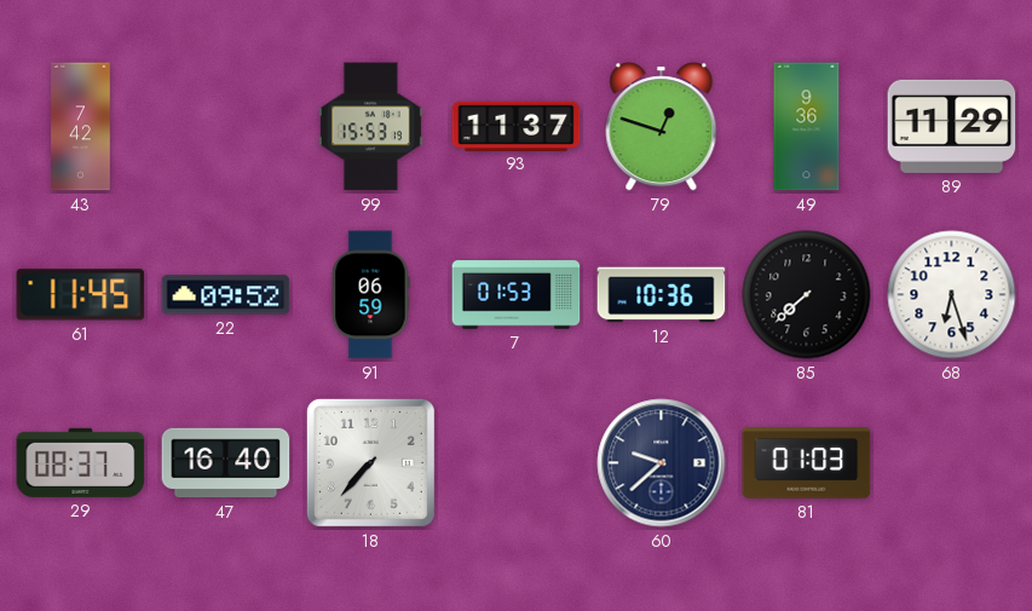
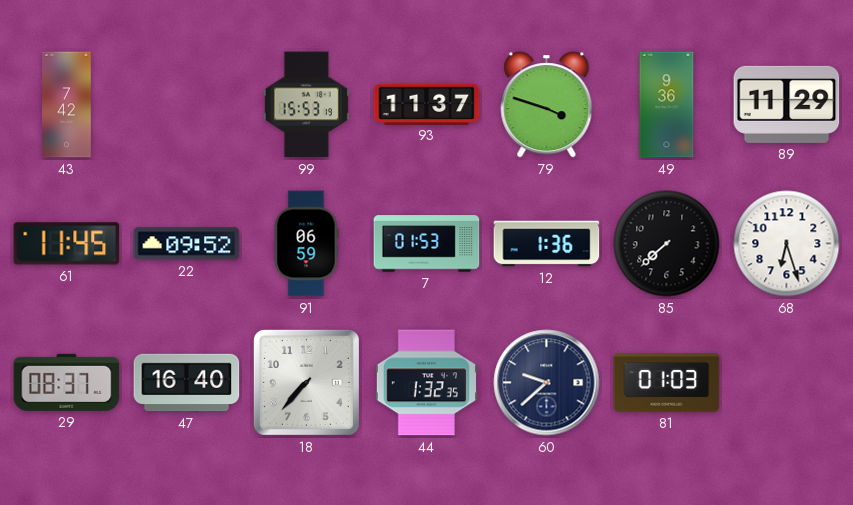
79: 12:48 -> 3:48
12: 10:36 -> 1:36
44: none -> 1:32
